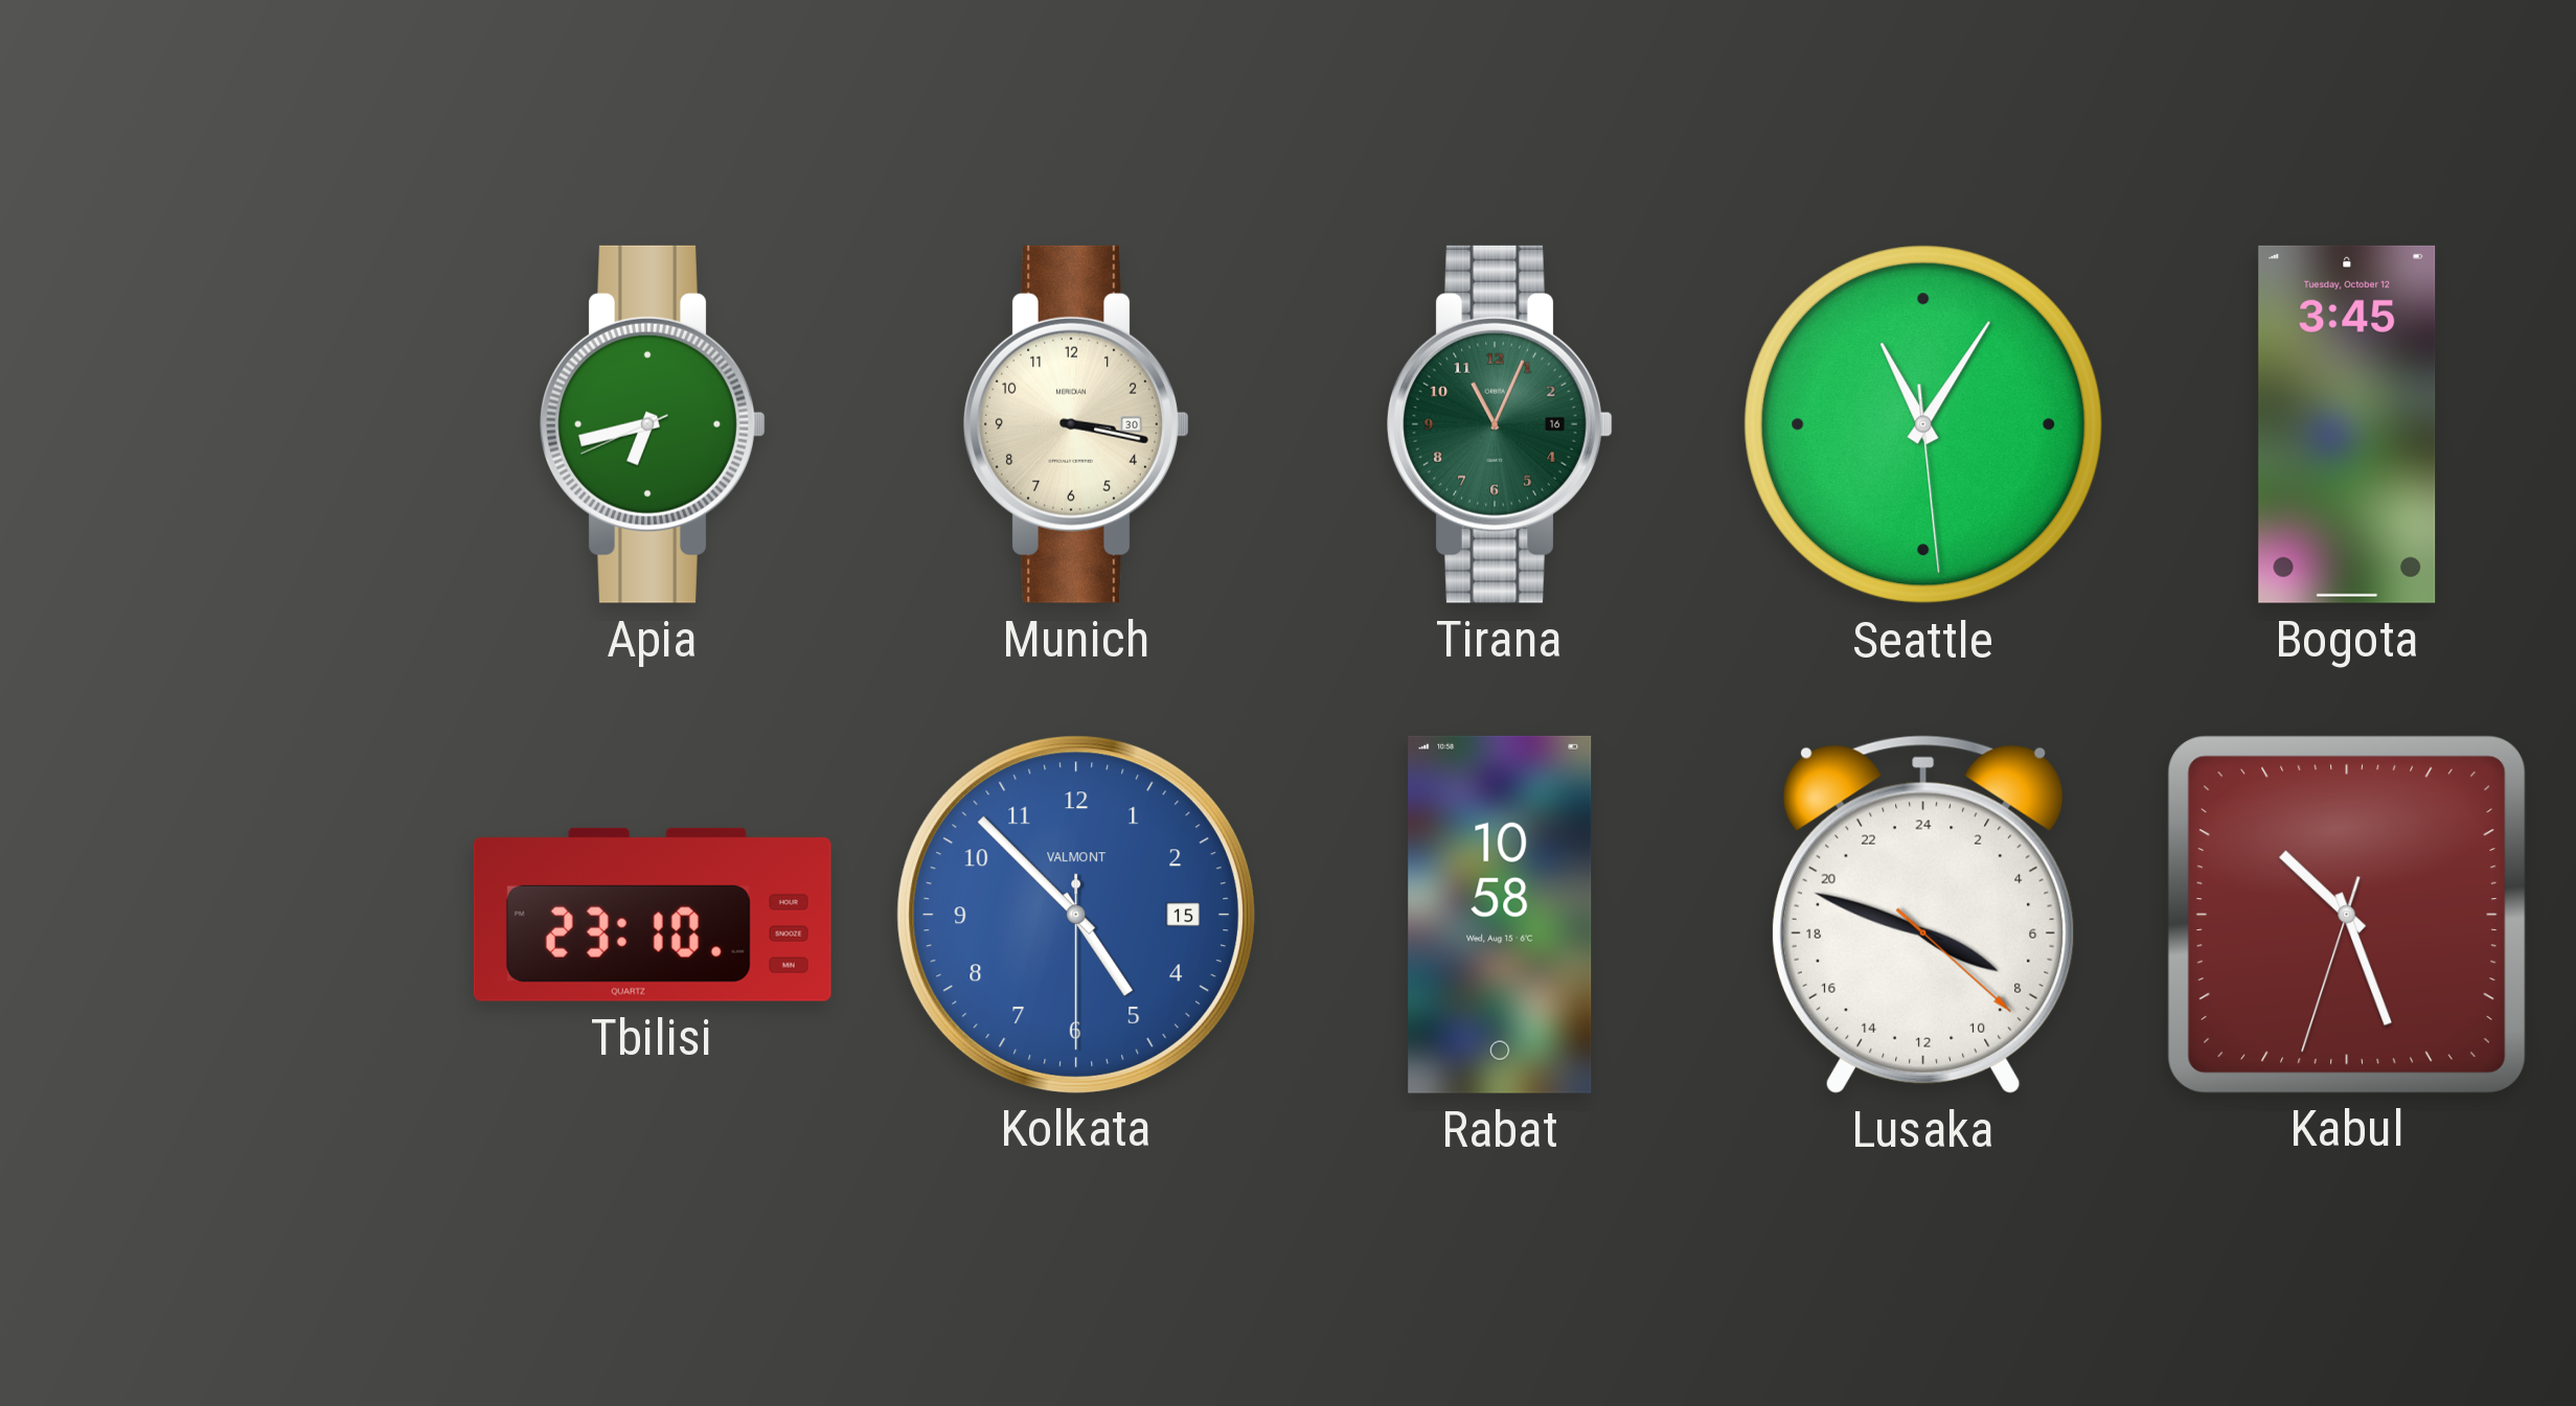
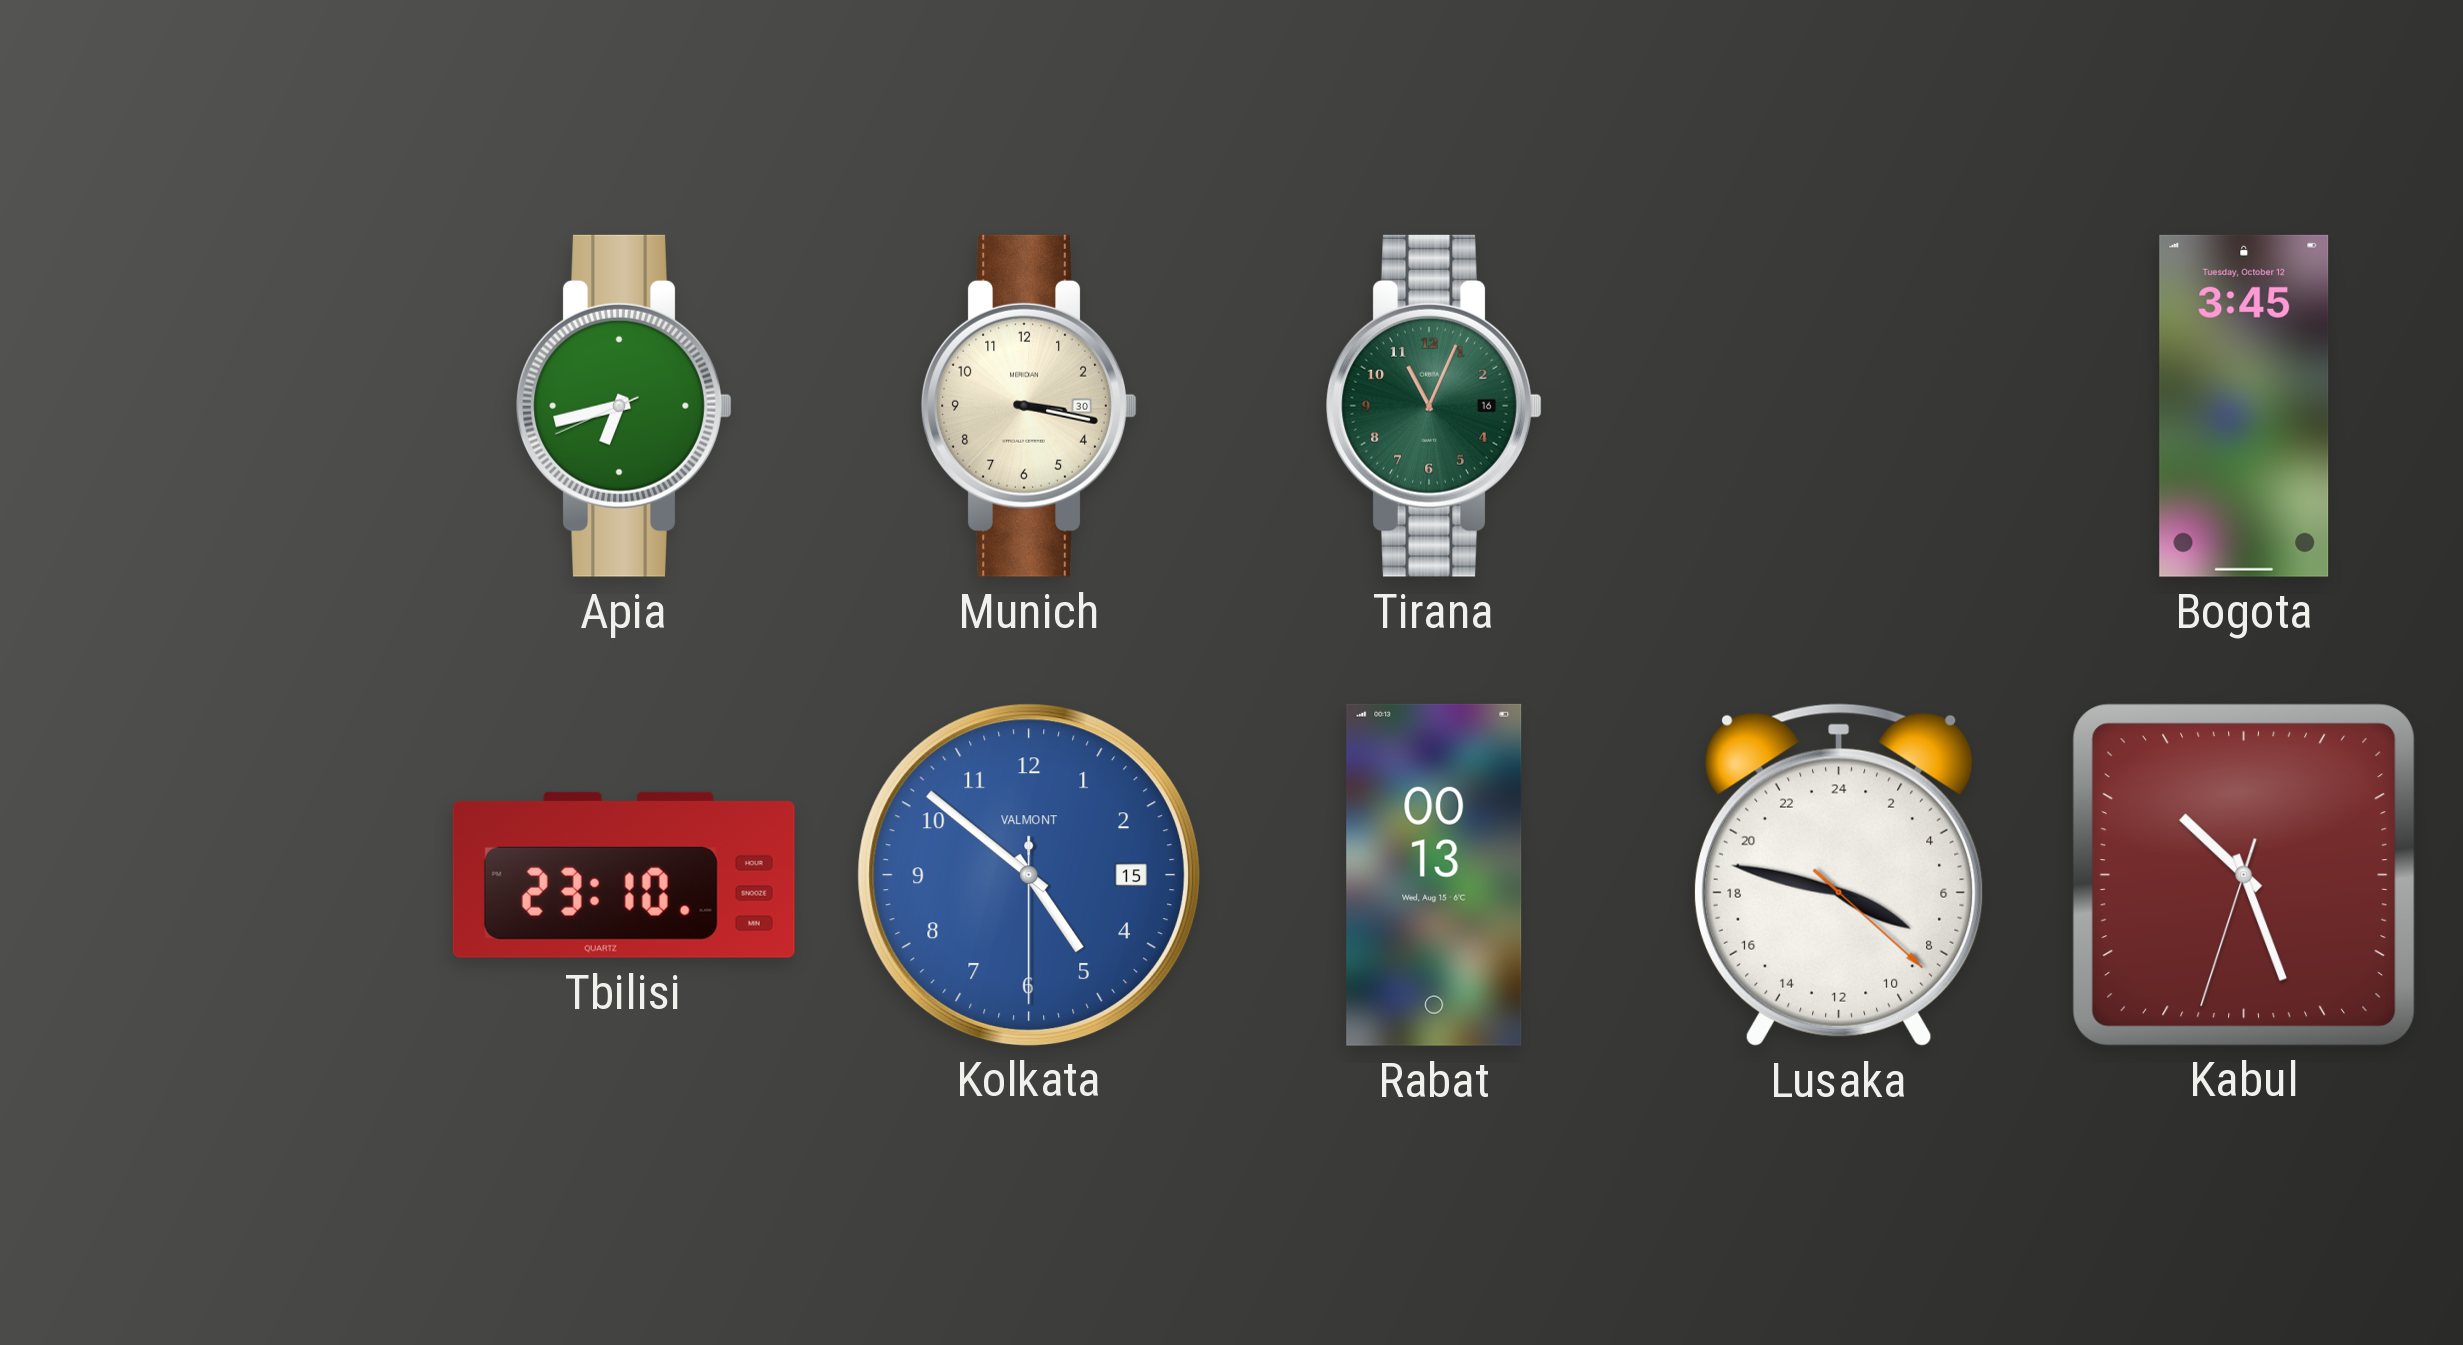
Seattle: 11:05 -> none
Kolkata: 4:52 -> 4:51
Rabat: 10:58 -> 00:13
Lusaka: 7:48 -> 7:47
